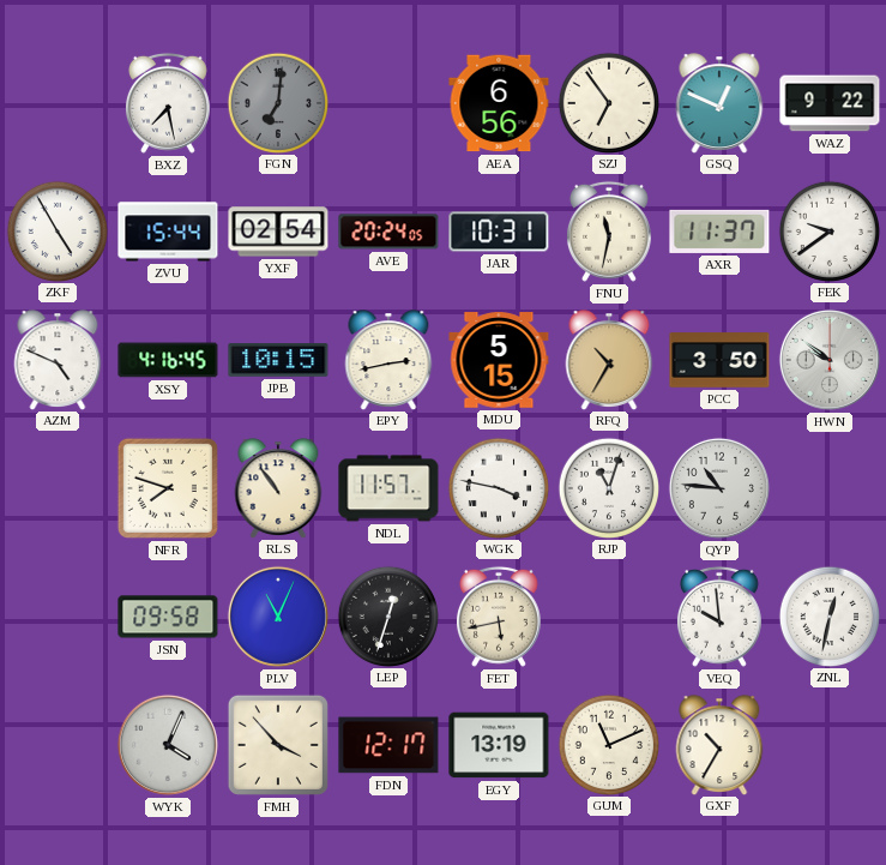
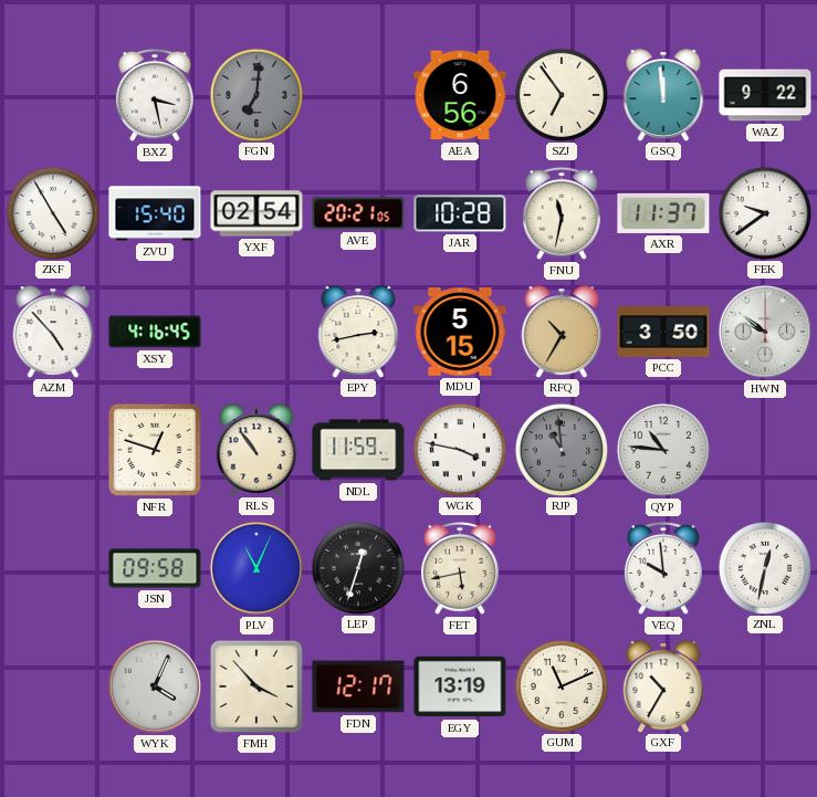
BXZ: 7:28 -> 3:28
GSQ: 12:49 -> 11:59
ZVU: 15:44 -> 15:40
AVE: 20:24 -> 20:21
JAR: 10:31 -> 10:28
AZM: 4:49 -> 4:53
JPB: 10:15 -> none
NFR: 7:48 -> 12:48
NDL: 11:57 -> 11:59
RJP: 11:03 -> 10:59
RJP dial: white -> grey
